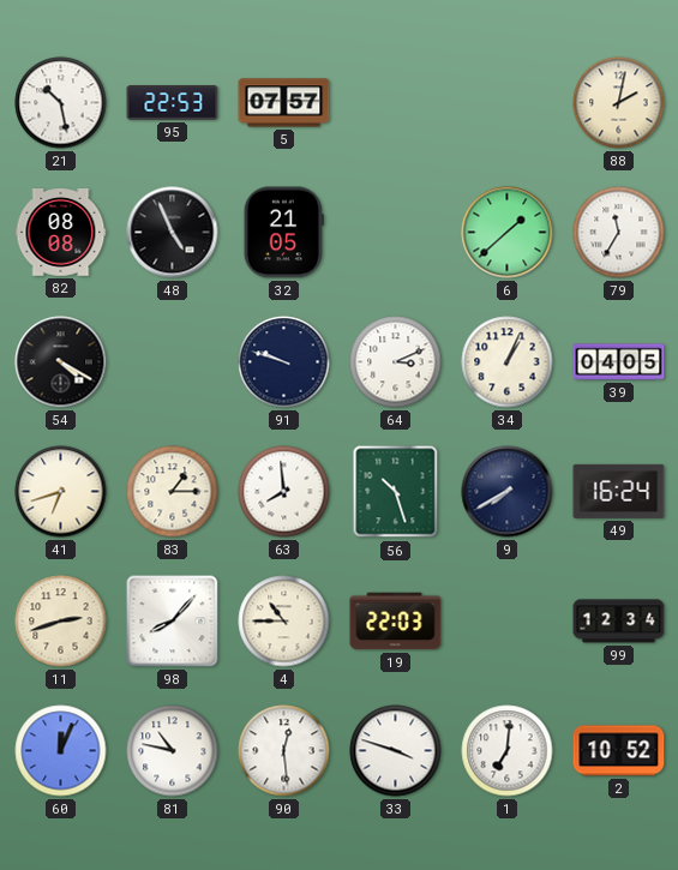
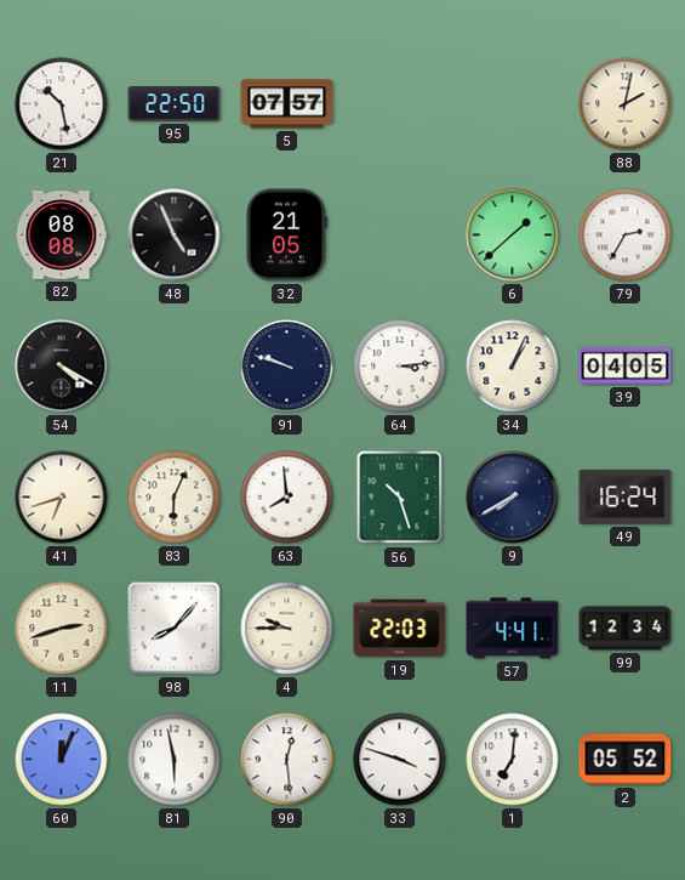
95: 22:53 -> 22:50
79: 11:35 -> 2:35
64: 3:11 -> 3:14
83: 1:15 -> 6:04
4: 10:45 -> 9:45
57: none -> 4:41
81: 10:47 -> 5:58
2: 10:52 -> 05:52
